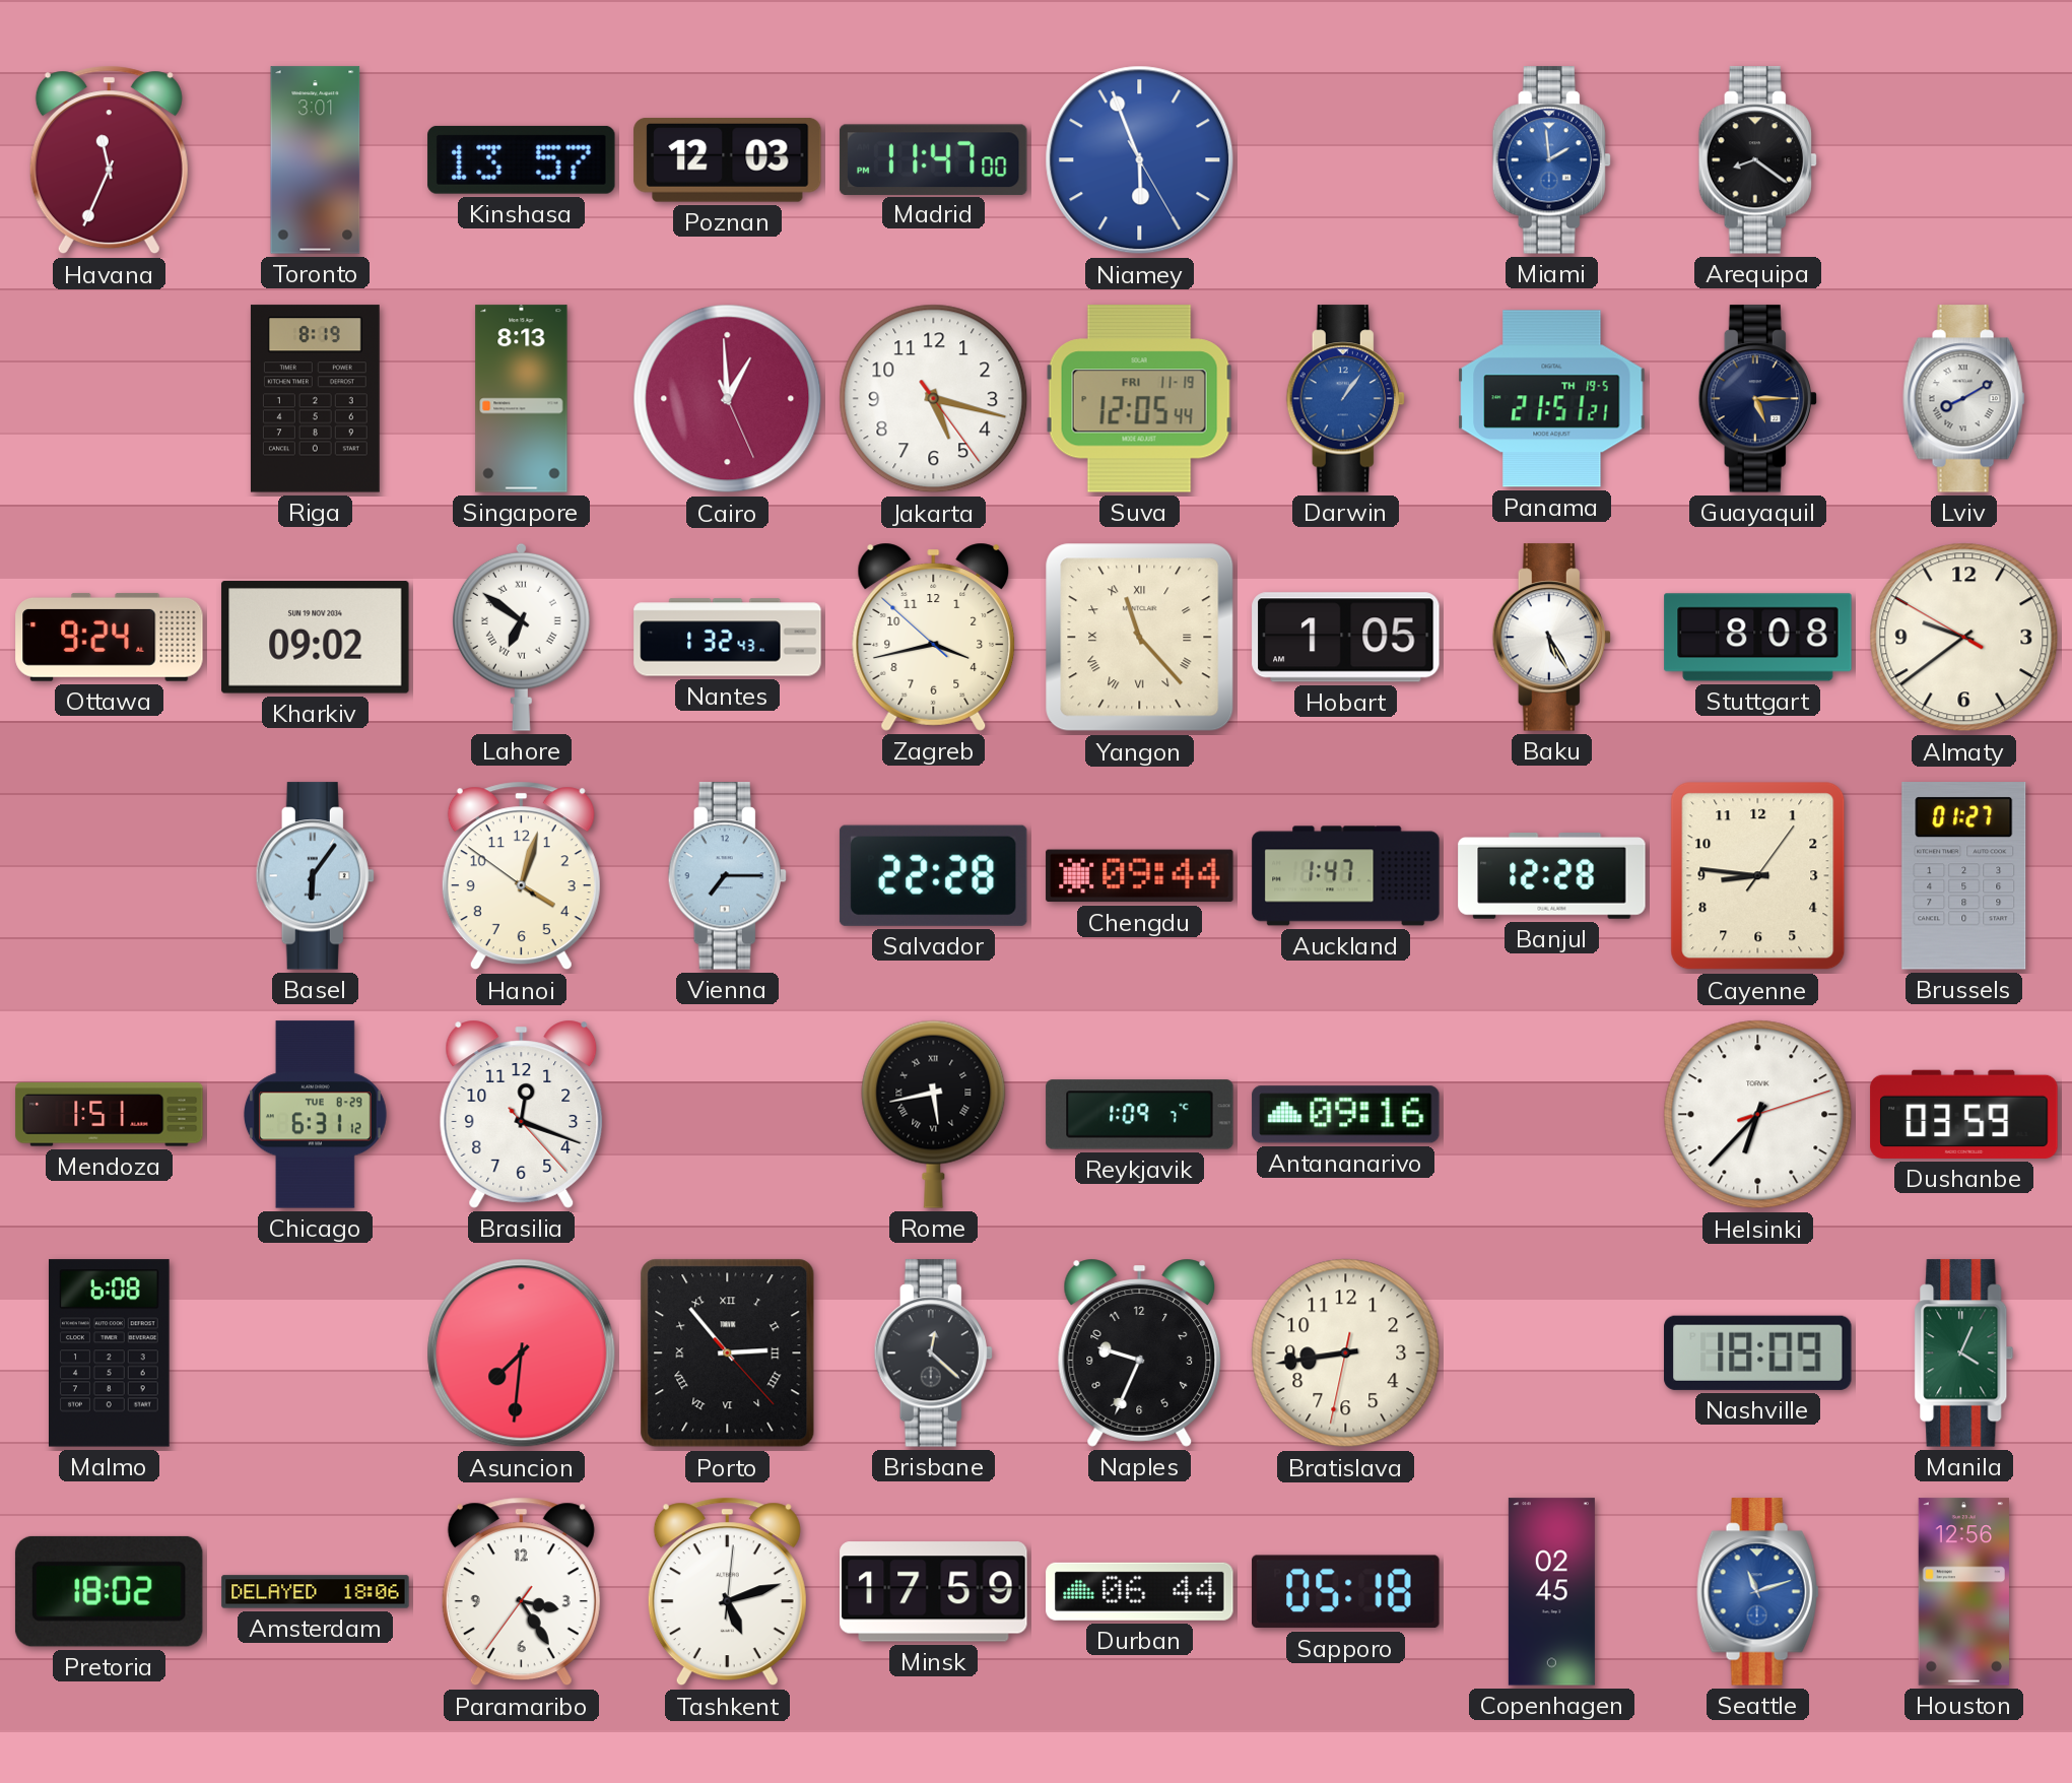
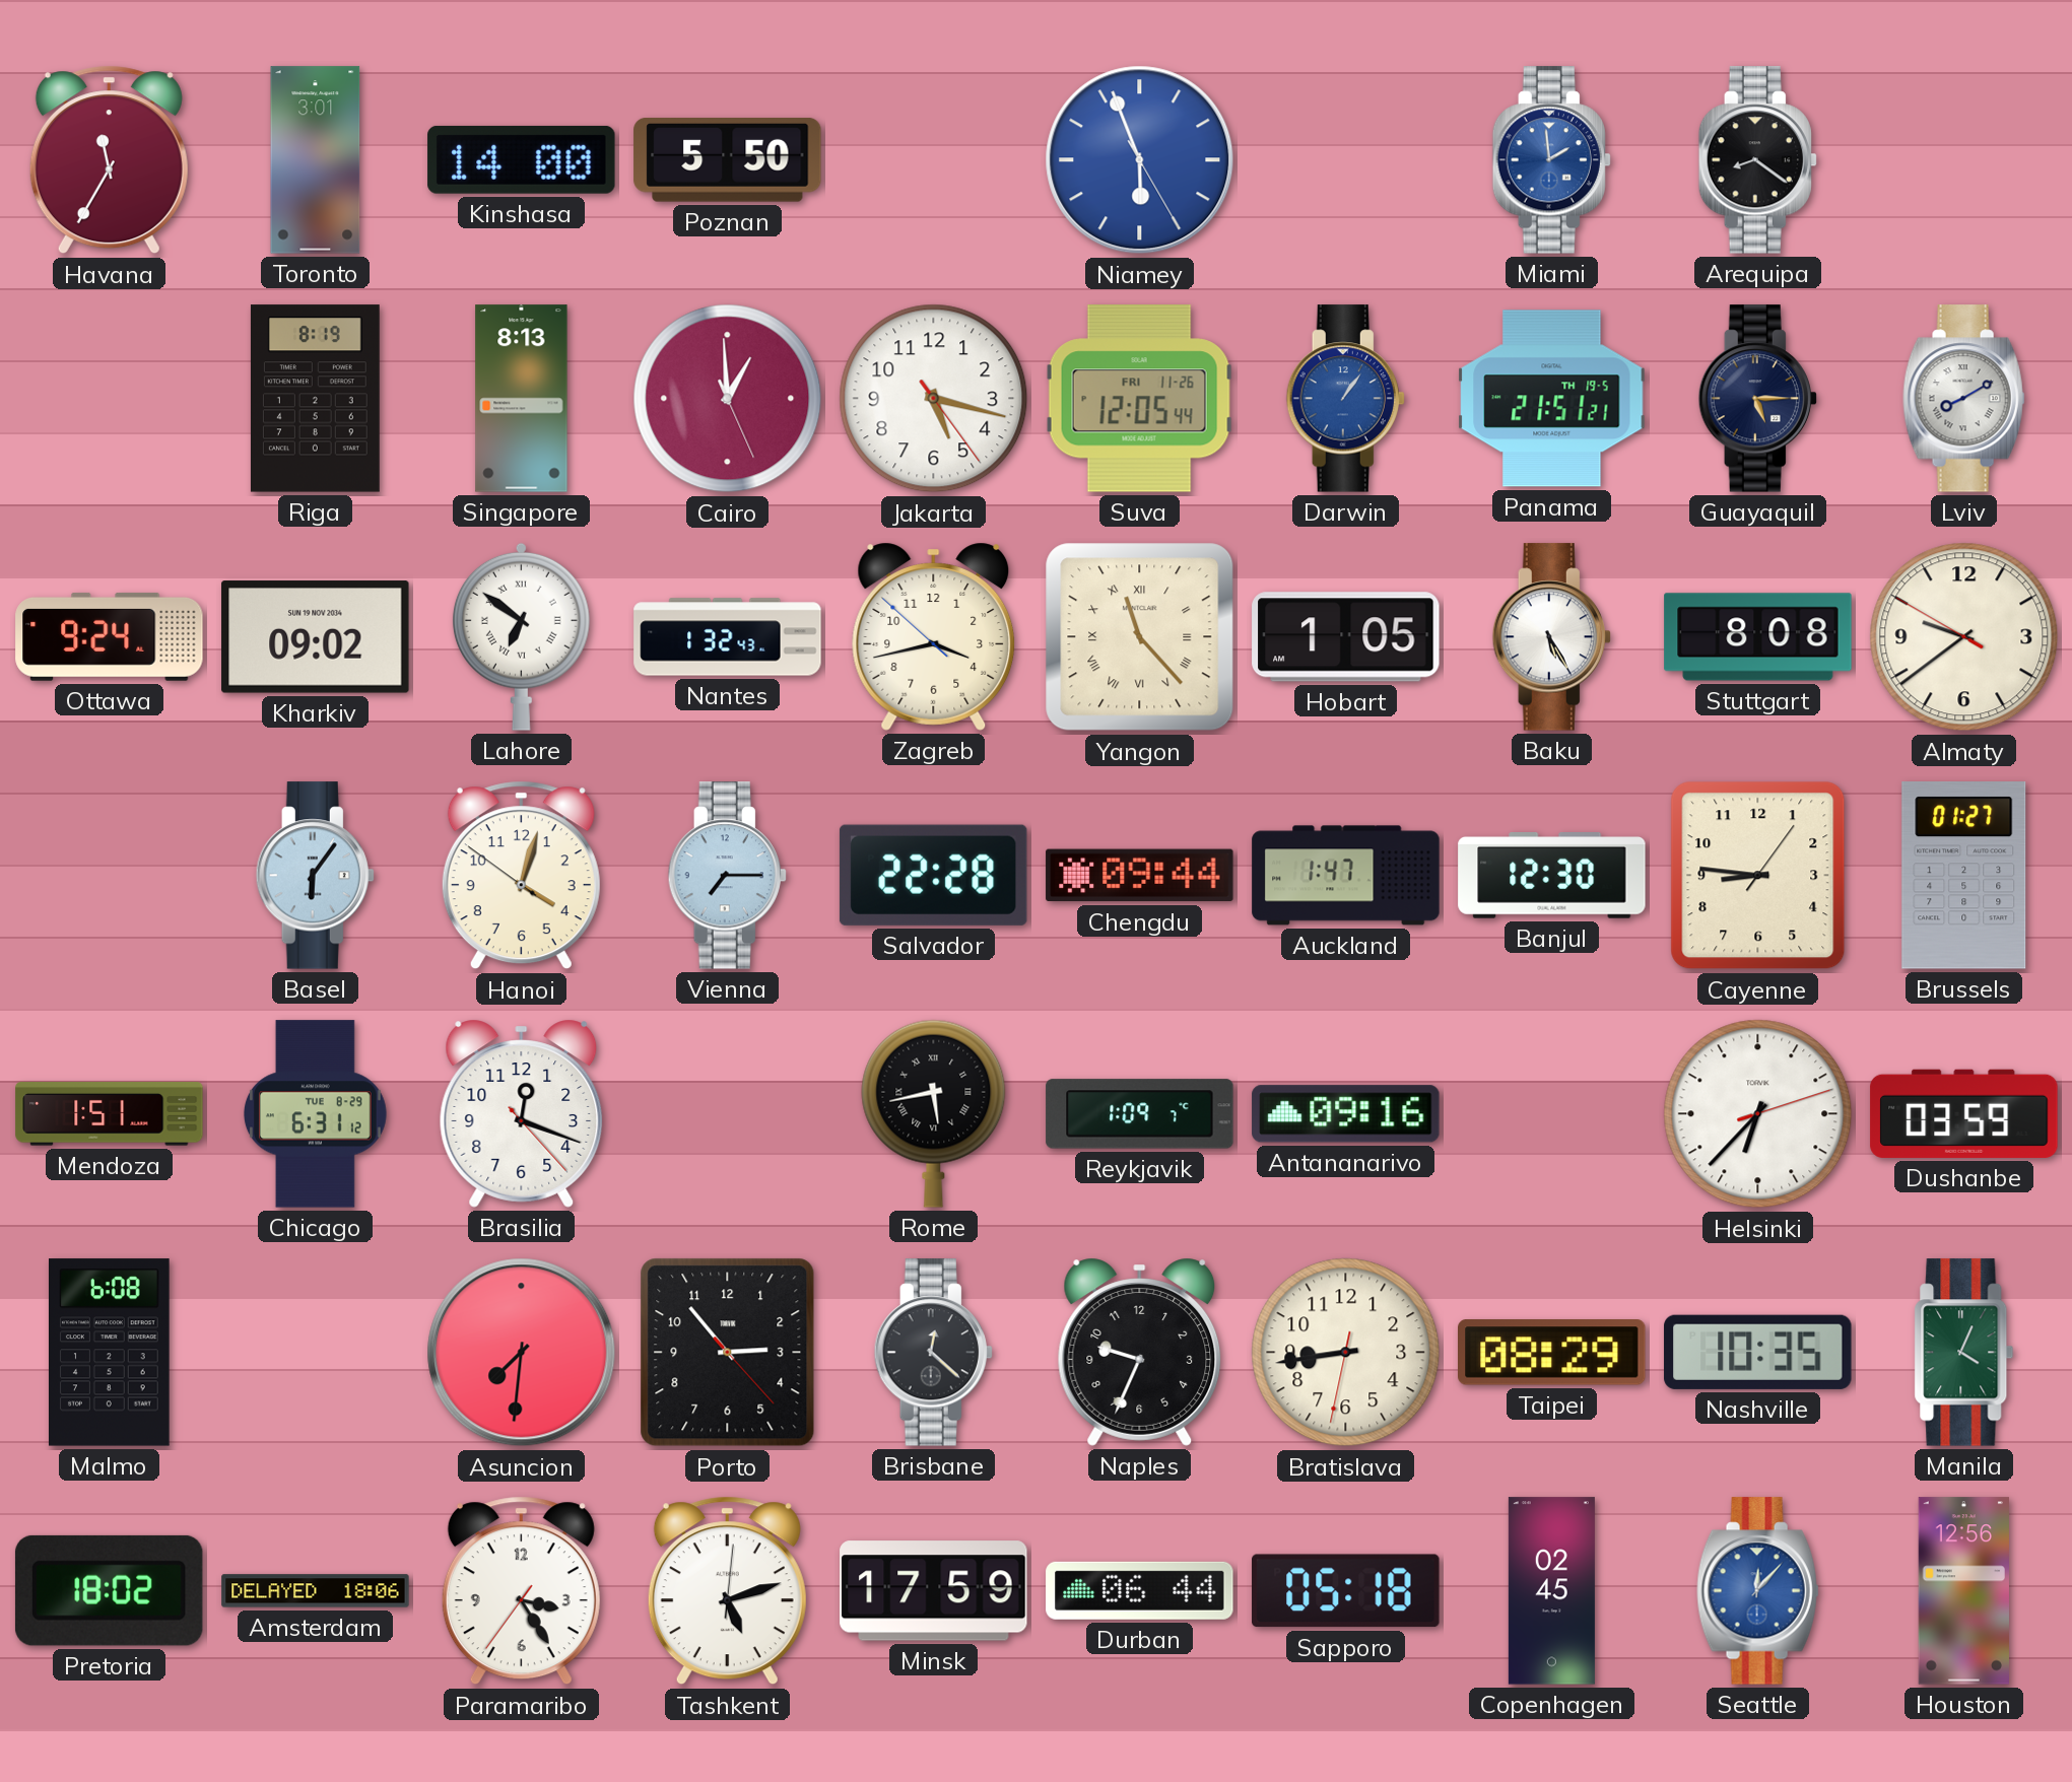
Havana: 11:34 -> 11:35
Kinshasa: 13:57 -> 14:00
Poznan: 12:03 -> 5:50
Madrid: 11:47 -> none
Suva date: FRI 11-19 -> FRI 11-26
Banjul: 12:28 -> 12:30
Porto numerals: Roman -> Arabic
Taipei: none -> 08:29
Nashville: 18:09 -> 10:35
Seattle: 11:12 -> 12:07
